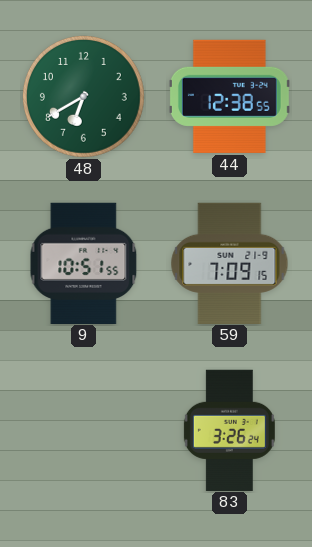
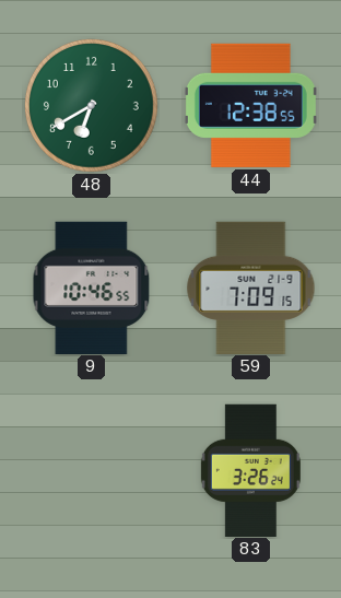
9: 10:51 -> 10:46
